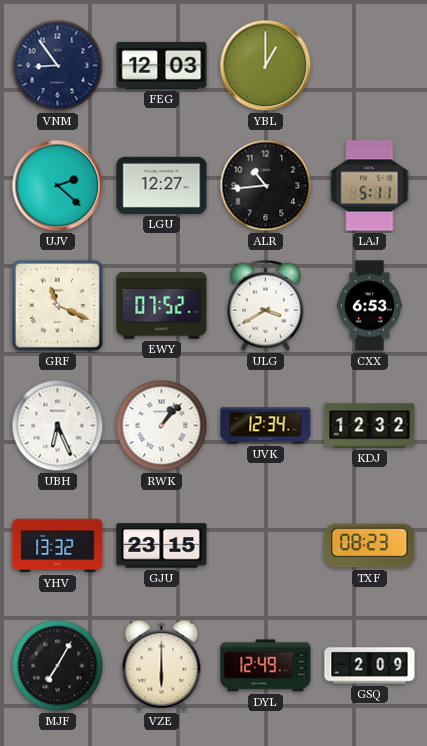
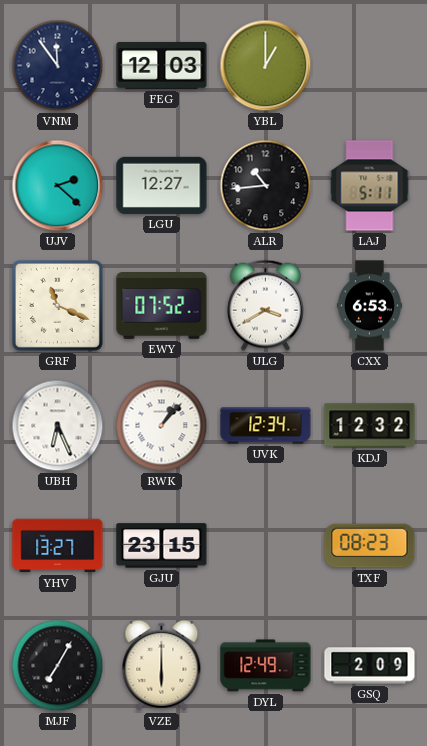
VNM: 8:54 -> 11:54
YHV: 13:32 -> 13:27
